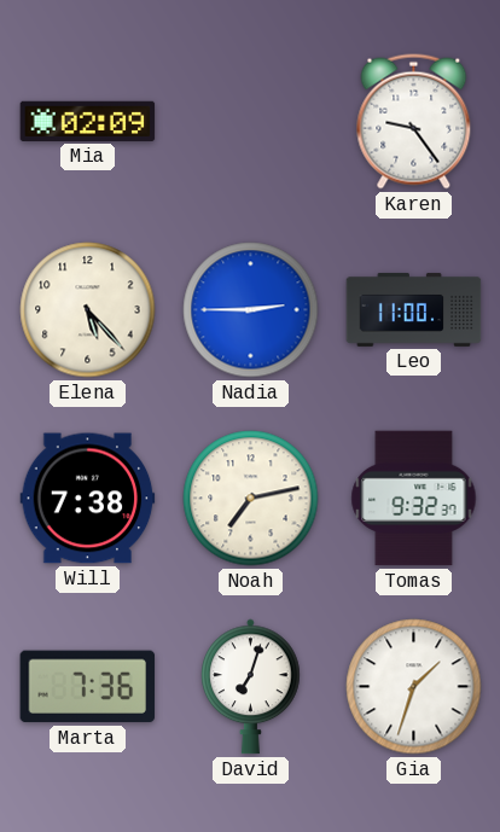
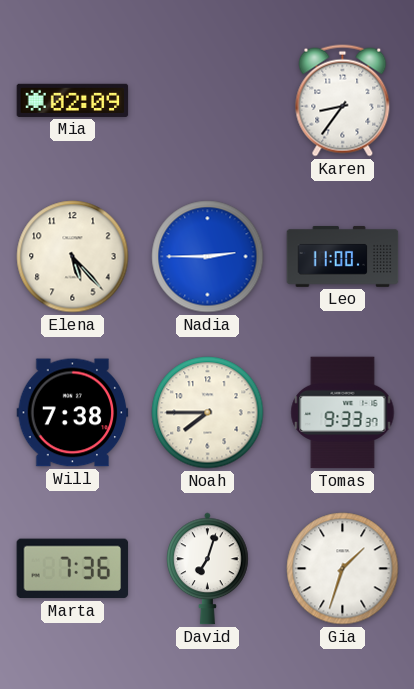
Karen: 9:24 -> 8:36
Noah: 7:13 -> 7:45
Tomas: 9:32 -> 9:33
